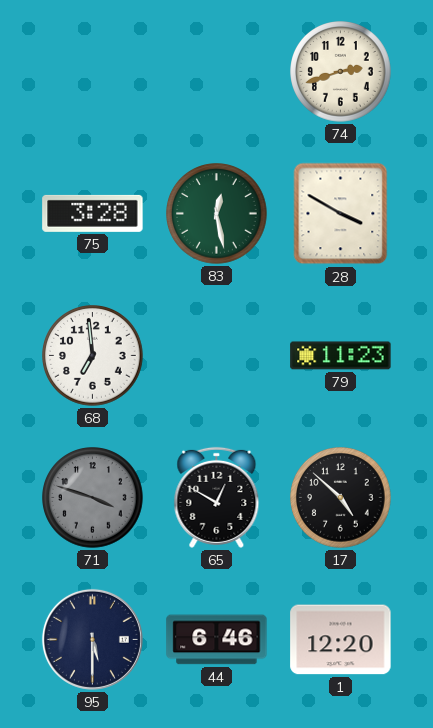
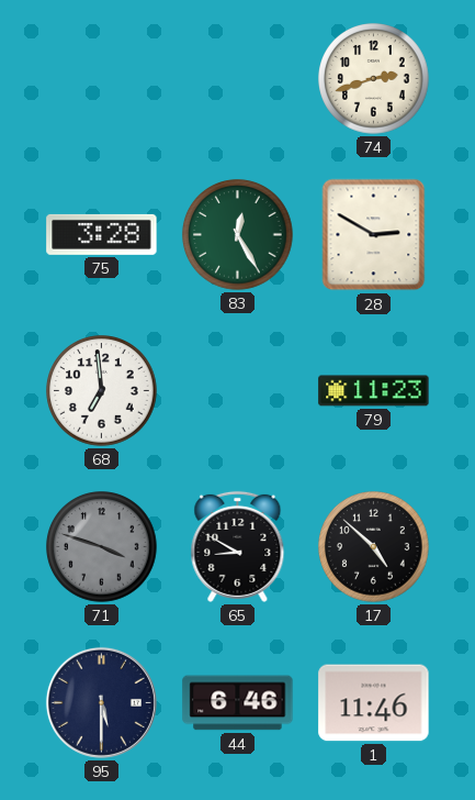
83: 12:28 -> 12:25
28: 3:50 -> 2:50
65: 12:50 -> 8:50
1: 12:20 -> 11:46
